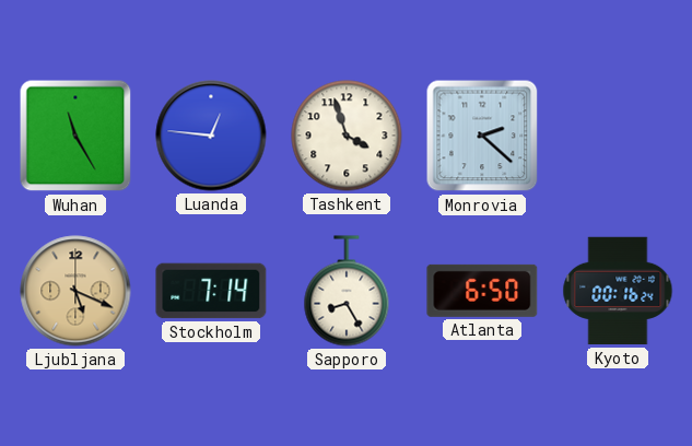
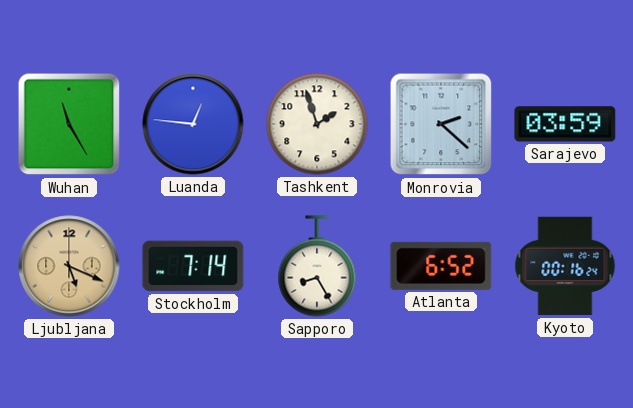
Tashkent: 3:57 -> 1:57
Sarajevo: none -> 03:59
Atlanta: 6:50 -> 6:52
